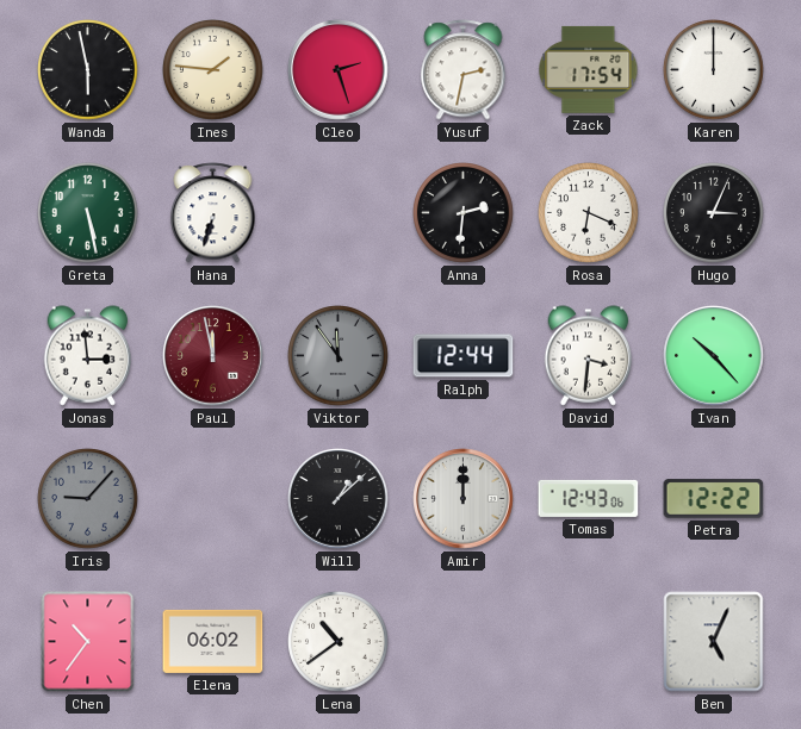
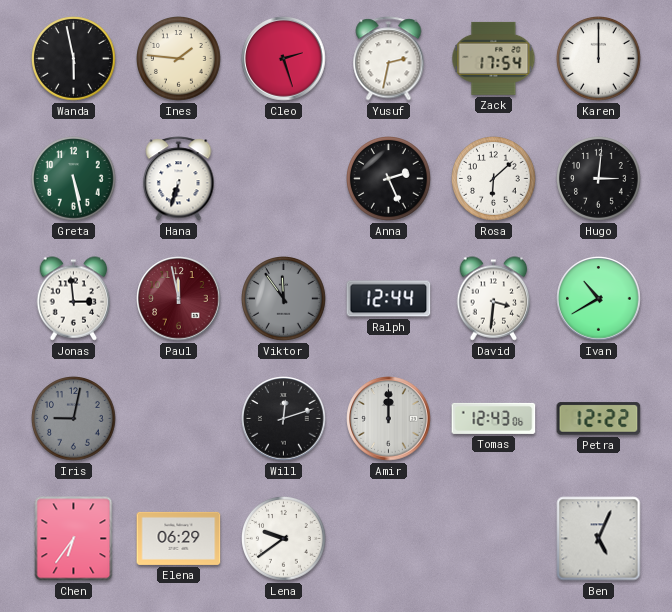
Anna: 2:31 -> 2:26
Rosa: 6:19 -> 6:08
Hugo: 3:04 -> 3:01
Ivan: 10:23 -> 10:40
Iris: 9:07 -> 9:02
Will: 1:08 -> 12:12
Chen: 10:36 -> 6:36
Elena: 06:02 -> 06:29
Lena: 10:39 -> 9:39
